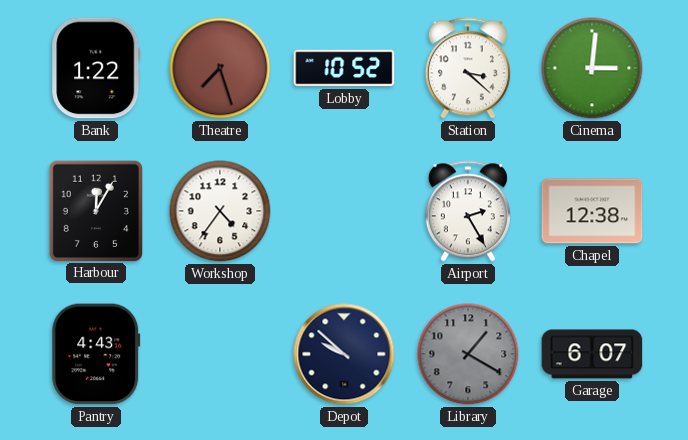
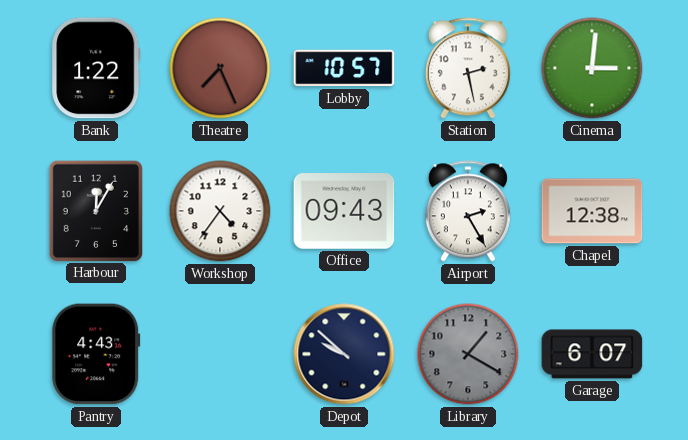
Theatre: 7:27 -> 7:26
Lobby: 10:52 -> 10:57
Station: 3:22 -> 2:28
Office: none -> 09:43
